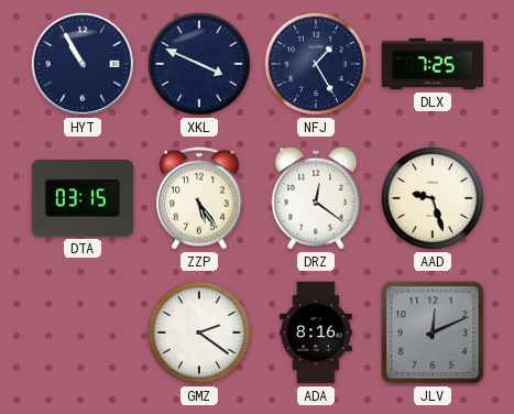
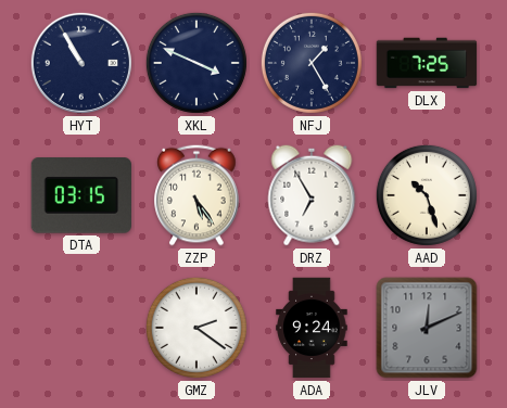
DRZ: 12:21 -> 6:55
AAD: 9:27 -> 10:27
ADA: 8:16 -> 9:24
